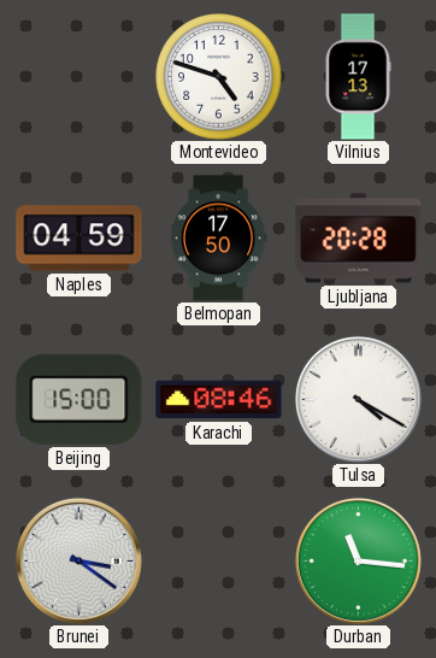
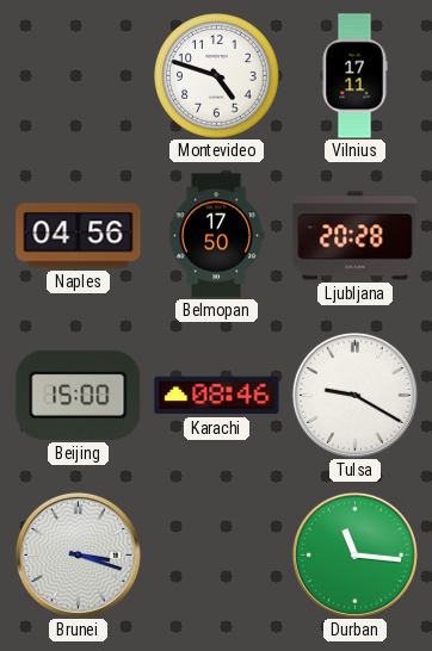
Vilnius: 17:13 -> 17:11
Naples: 04:59 -> 04:56
Tulsa: 4:20 -> 9:20
Brunei: 3:21 -> 3:18
